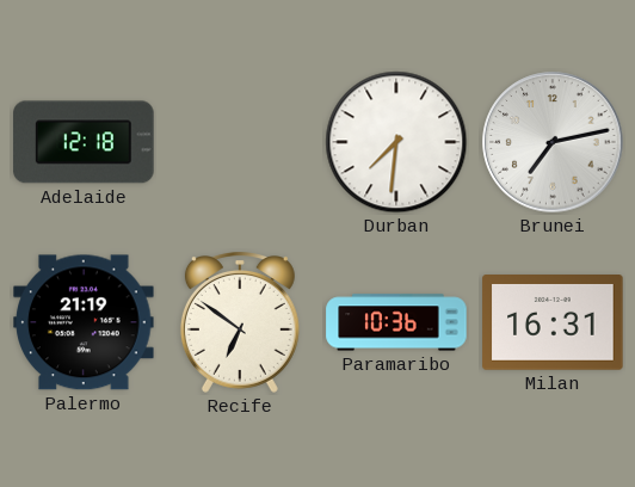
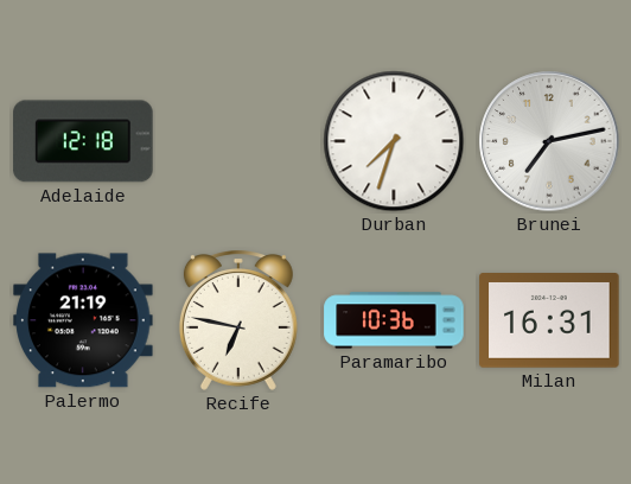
Durban: 7:31 -> 7:33
Recife: 6:51 -> 6:47
